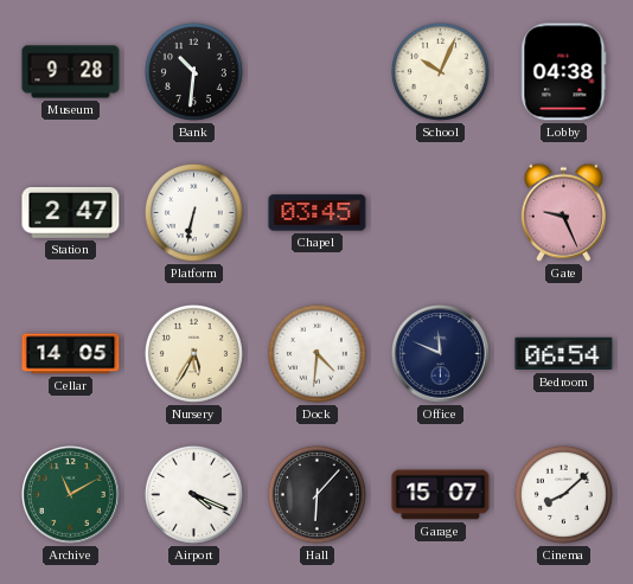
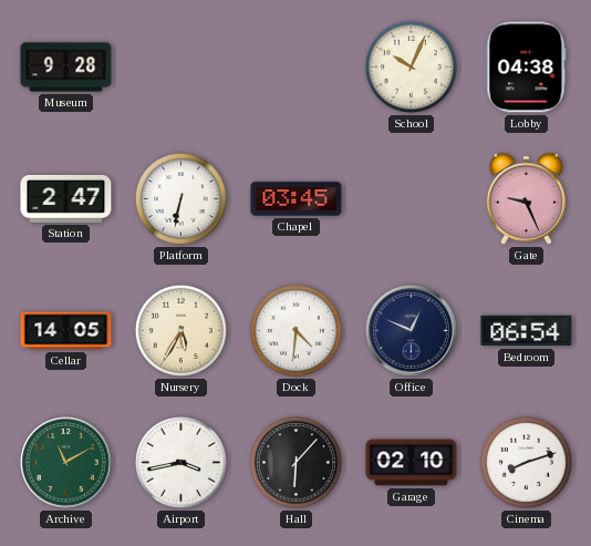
Bank: 10:31 -> none
Office: 11:49 -> 12:49
Airport: 4:19 -> 3:43
Garage: 15:07 -> 02:10
Cinema: 8:08 -> 8:12
